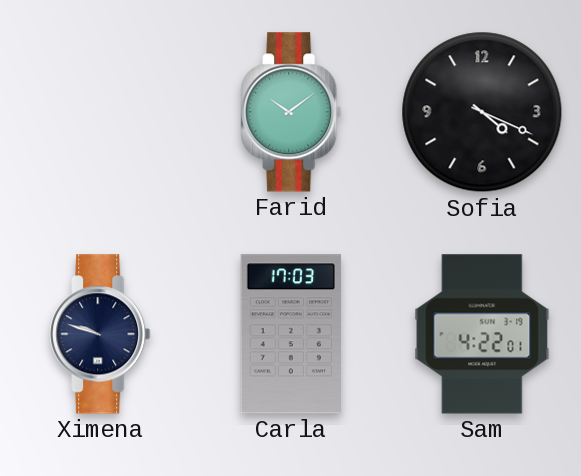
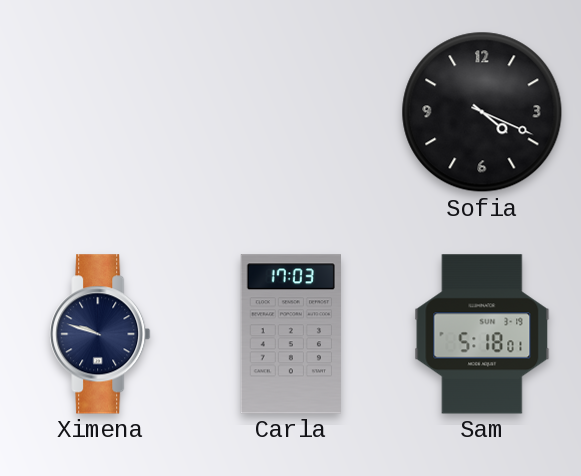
Farid: 10:09 -> none
Sam: 4:22 -> 5:18
